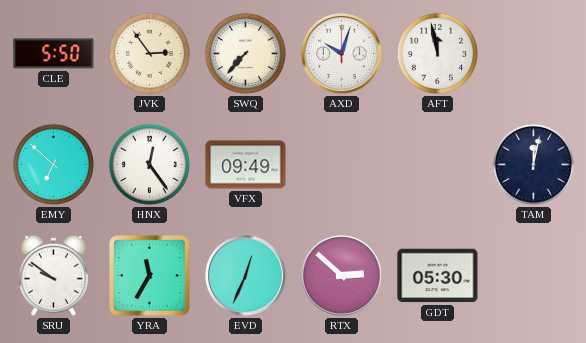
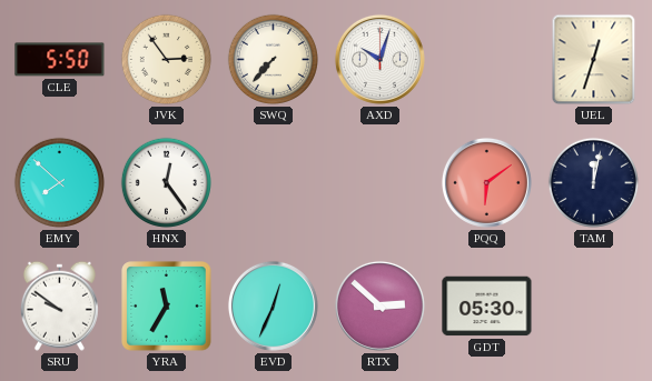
AFT: 11:58 -> none
UEL: none -> 12:33
EMY: 6:52 -> 7:52
VFX: 09:49 -> none
PQQ: none -> 6:09
